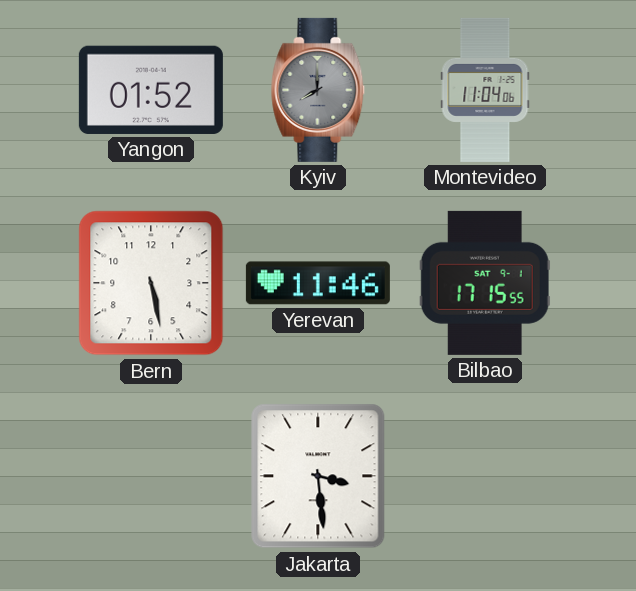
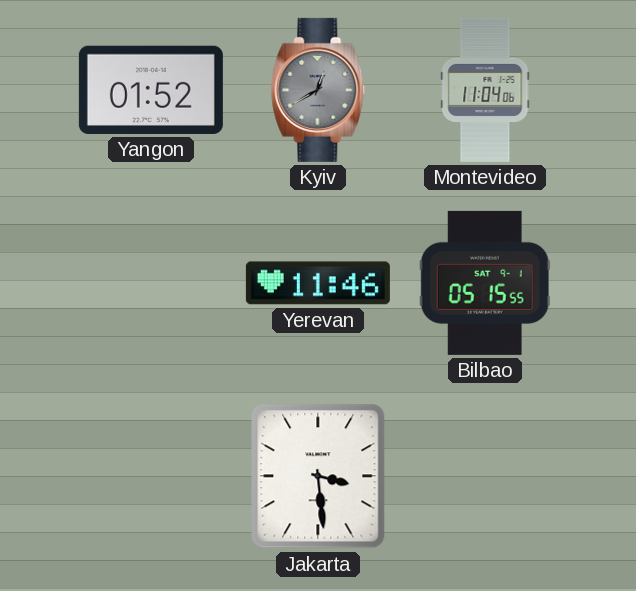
Kyiv: 8:00 -> 12:40
Bern: 5:28 -> none
Bilbao: 17:15 -> 05:15
